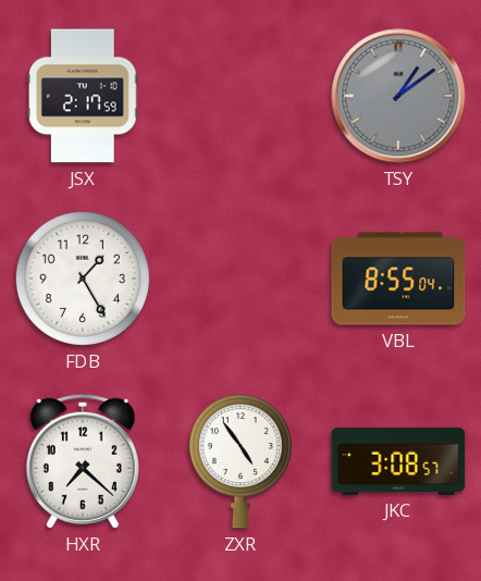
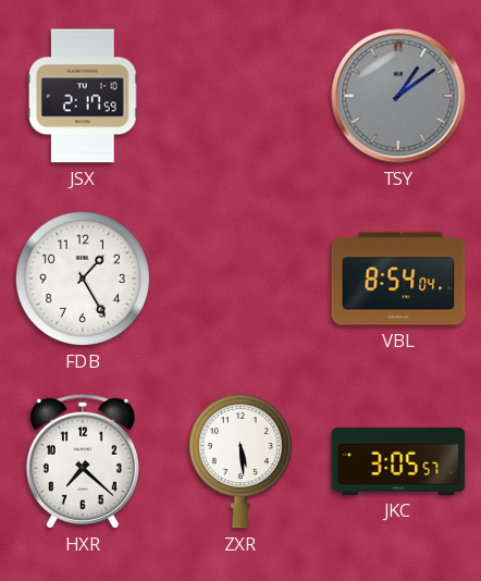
VBL: 8:55 -> 8:54
ZXR: 4:54 -> 5:29
JKC: 3:08 -> 3:05
